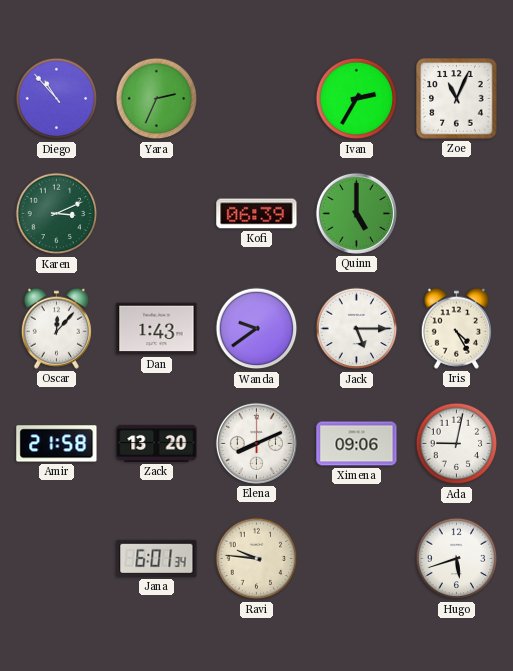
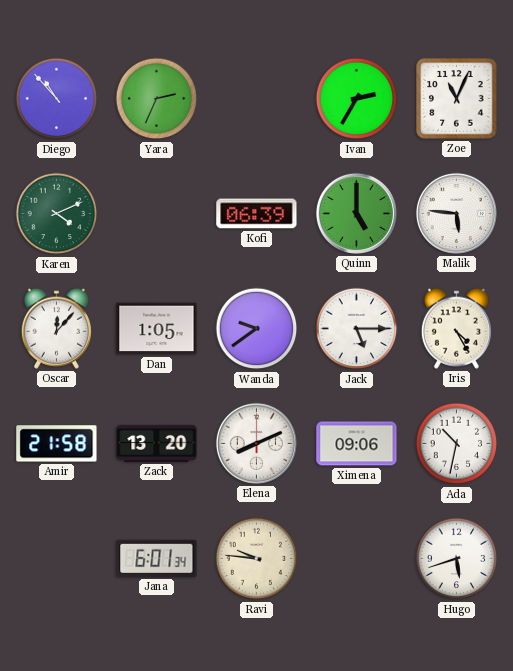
Karen: 3:11 -> 4:11
Malik: none -> 5:46
Dan: 1:43 -> 1:05
Ada: 9:02 -> 10:32
